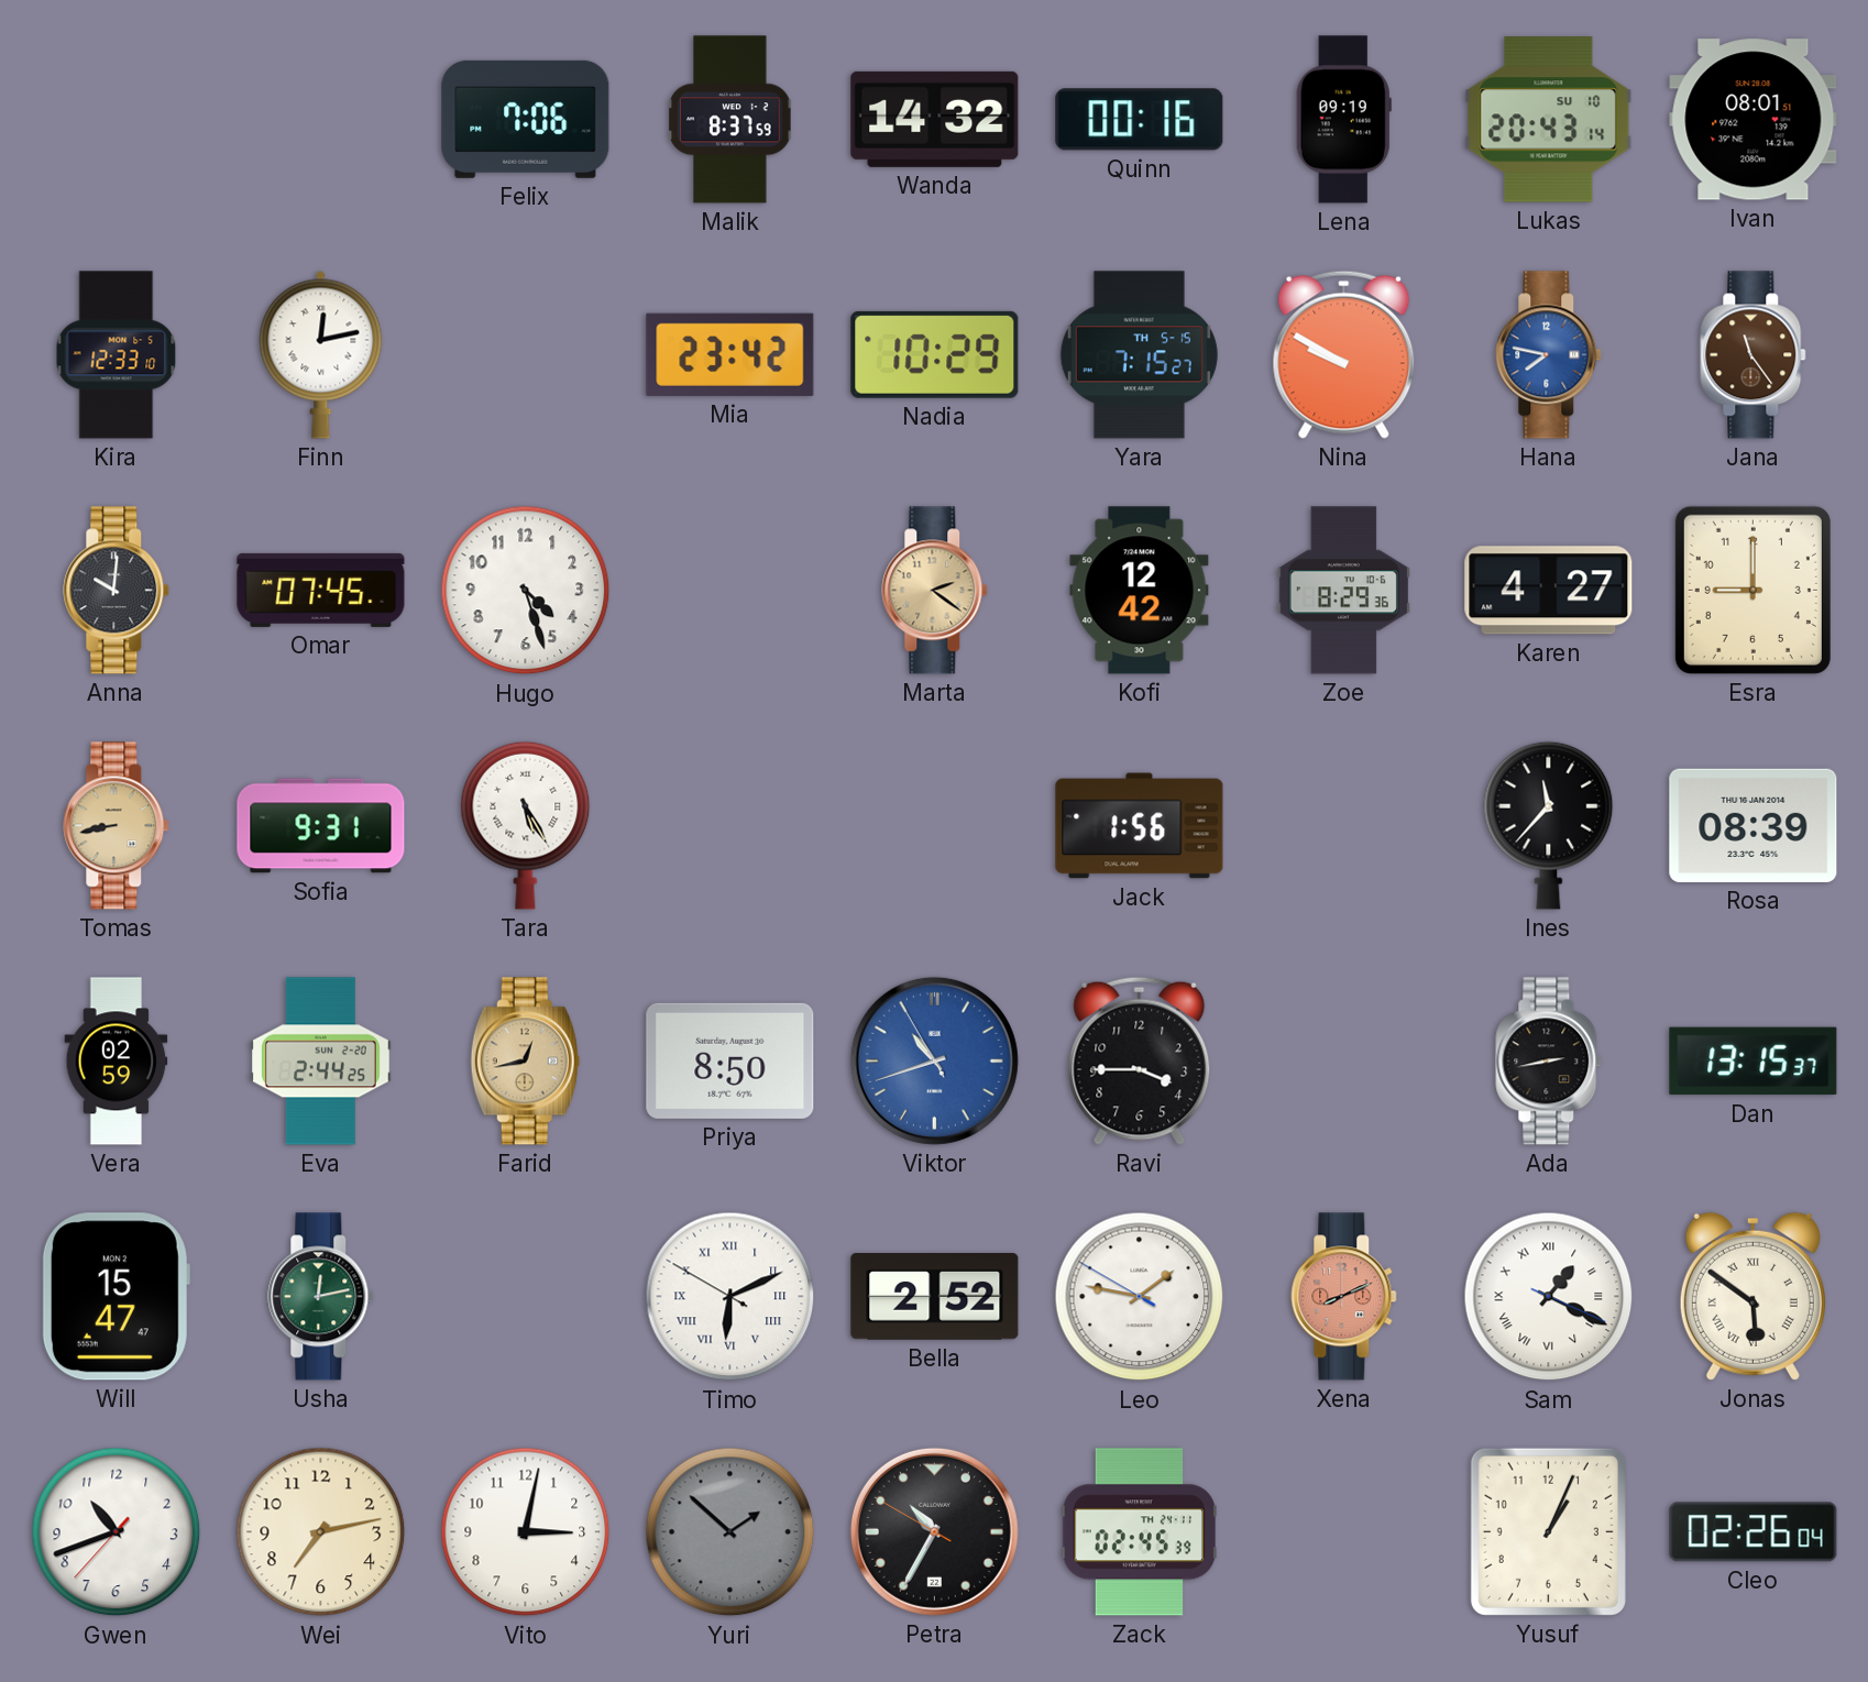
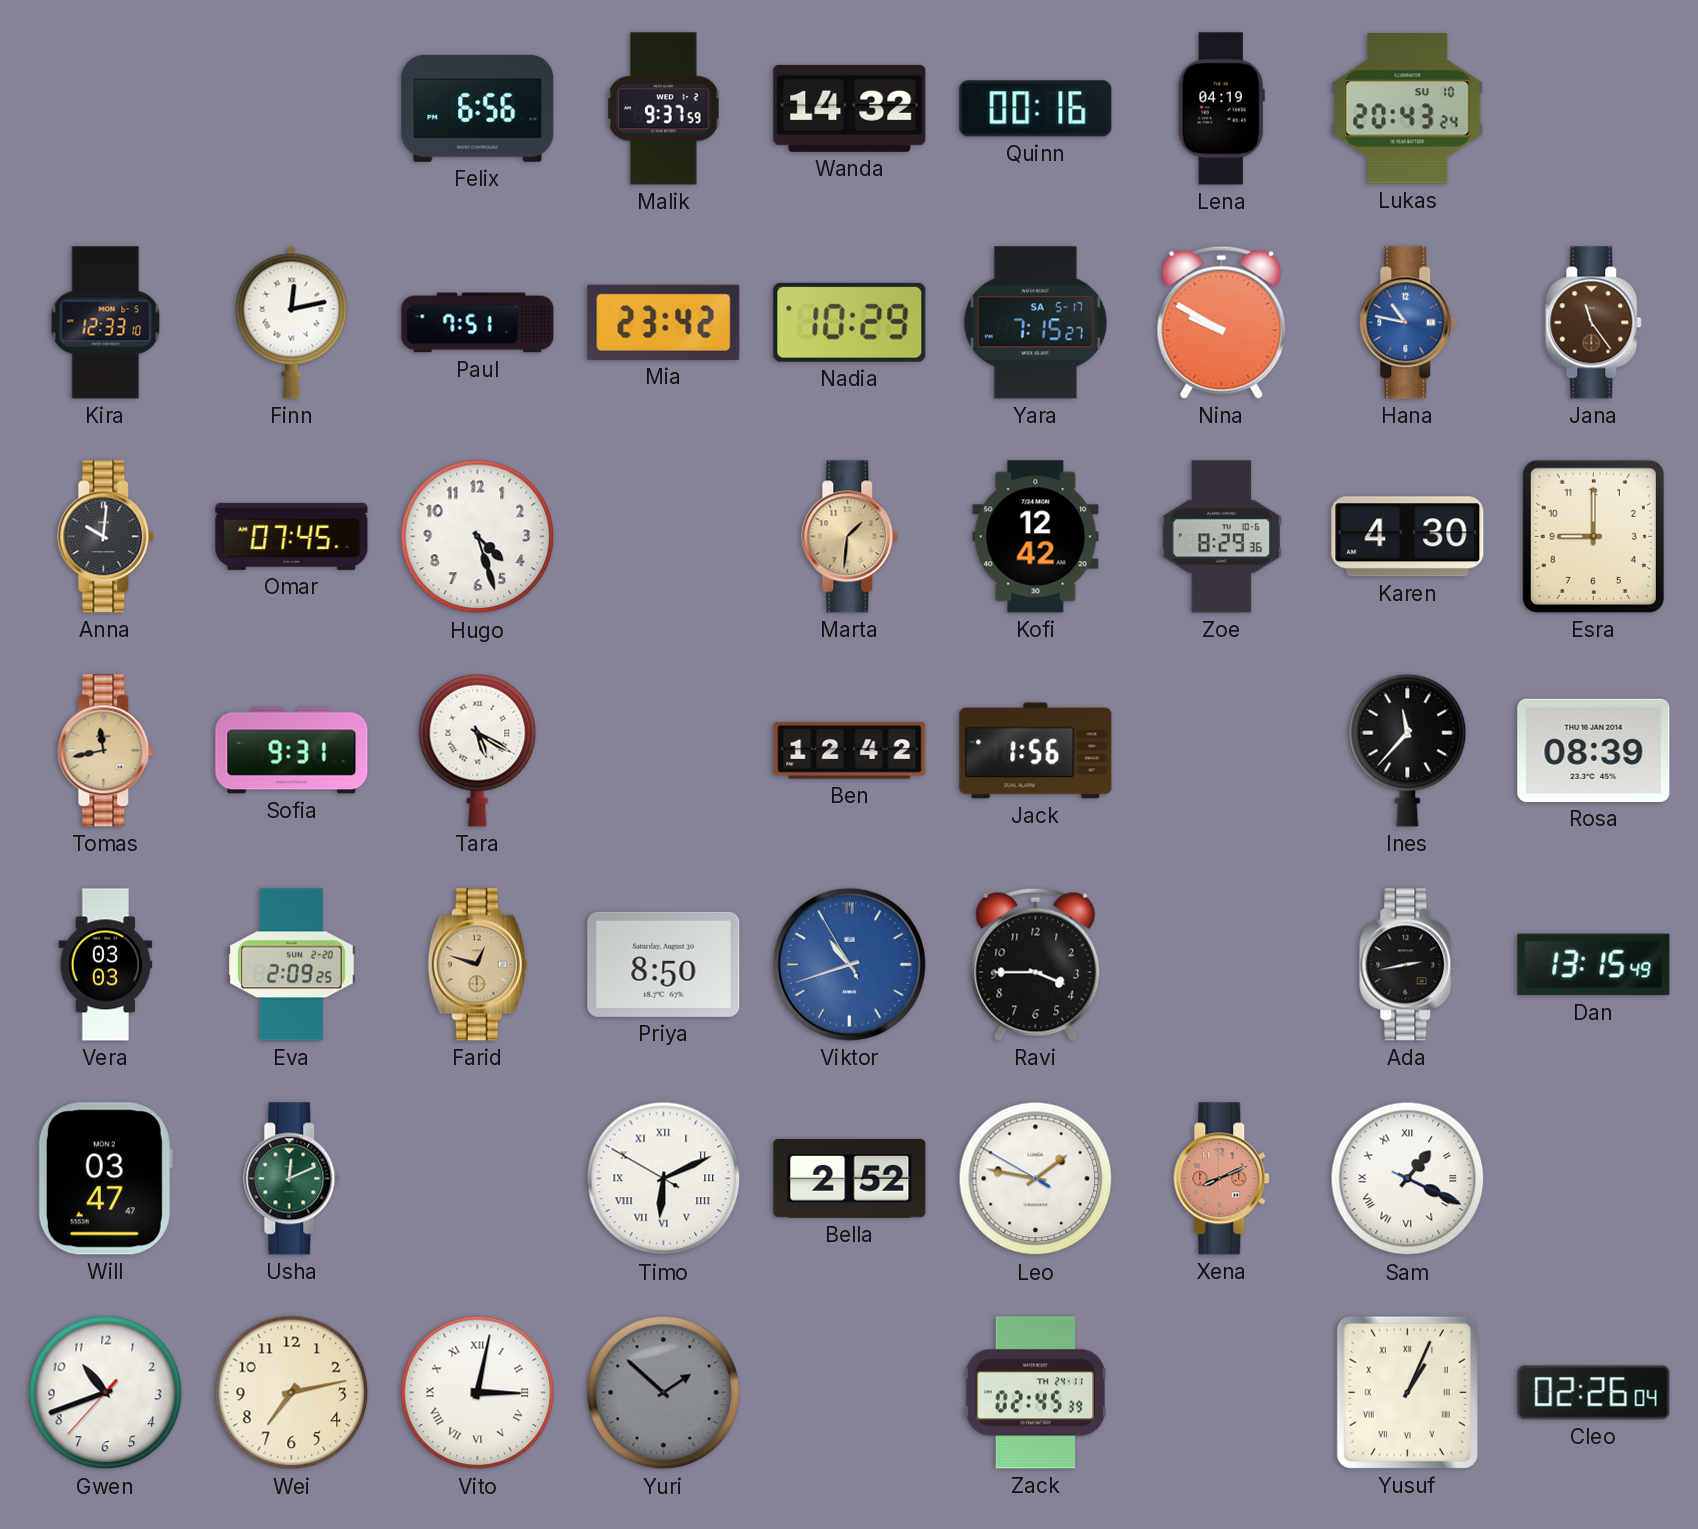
Felix: 7:06 -> 6:56
Malik: 8:37 -> 9:37
Lena: 09:19 -> 04:19
Lukas: 20:43:14 -> 20:43:24
Ivan: 08:01 -> none
Paul: none -> 7:51
Yara date: TH 5-15 -> SA 5-17
Hana: 7:47 -> 10:47
Marta: 2:21 -> 1:31
Karen: 4:27 -> 4:30
Tomas: 8:43 -> 11:43
Tara: 5:25 -> 5:20
Ben: none -> 12:42
Vera: 02:59 -> 03:03
Eva: 2:44 -> 2:09
Farid: 12:43 -> 12:48
Dan: 13:15:37 -> 13:15:49
Will: 15:47 -> 03:47
Usha: 12:13 -> 12:11
Jonas: 5:51 -> none
Vito numerals: Arabic -> Roman
Petra: 10:34 -> none
Yusuf numerals: Arabic -> Roman
